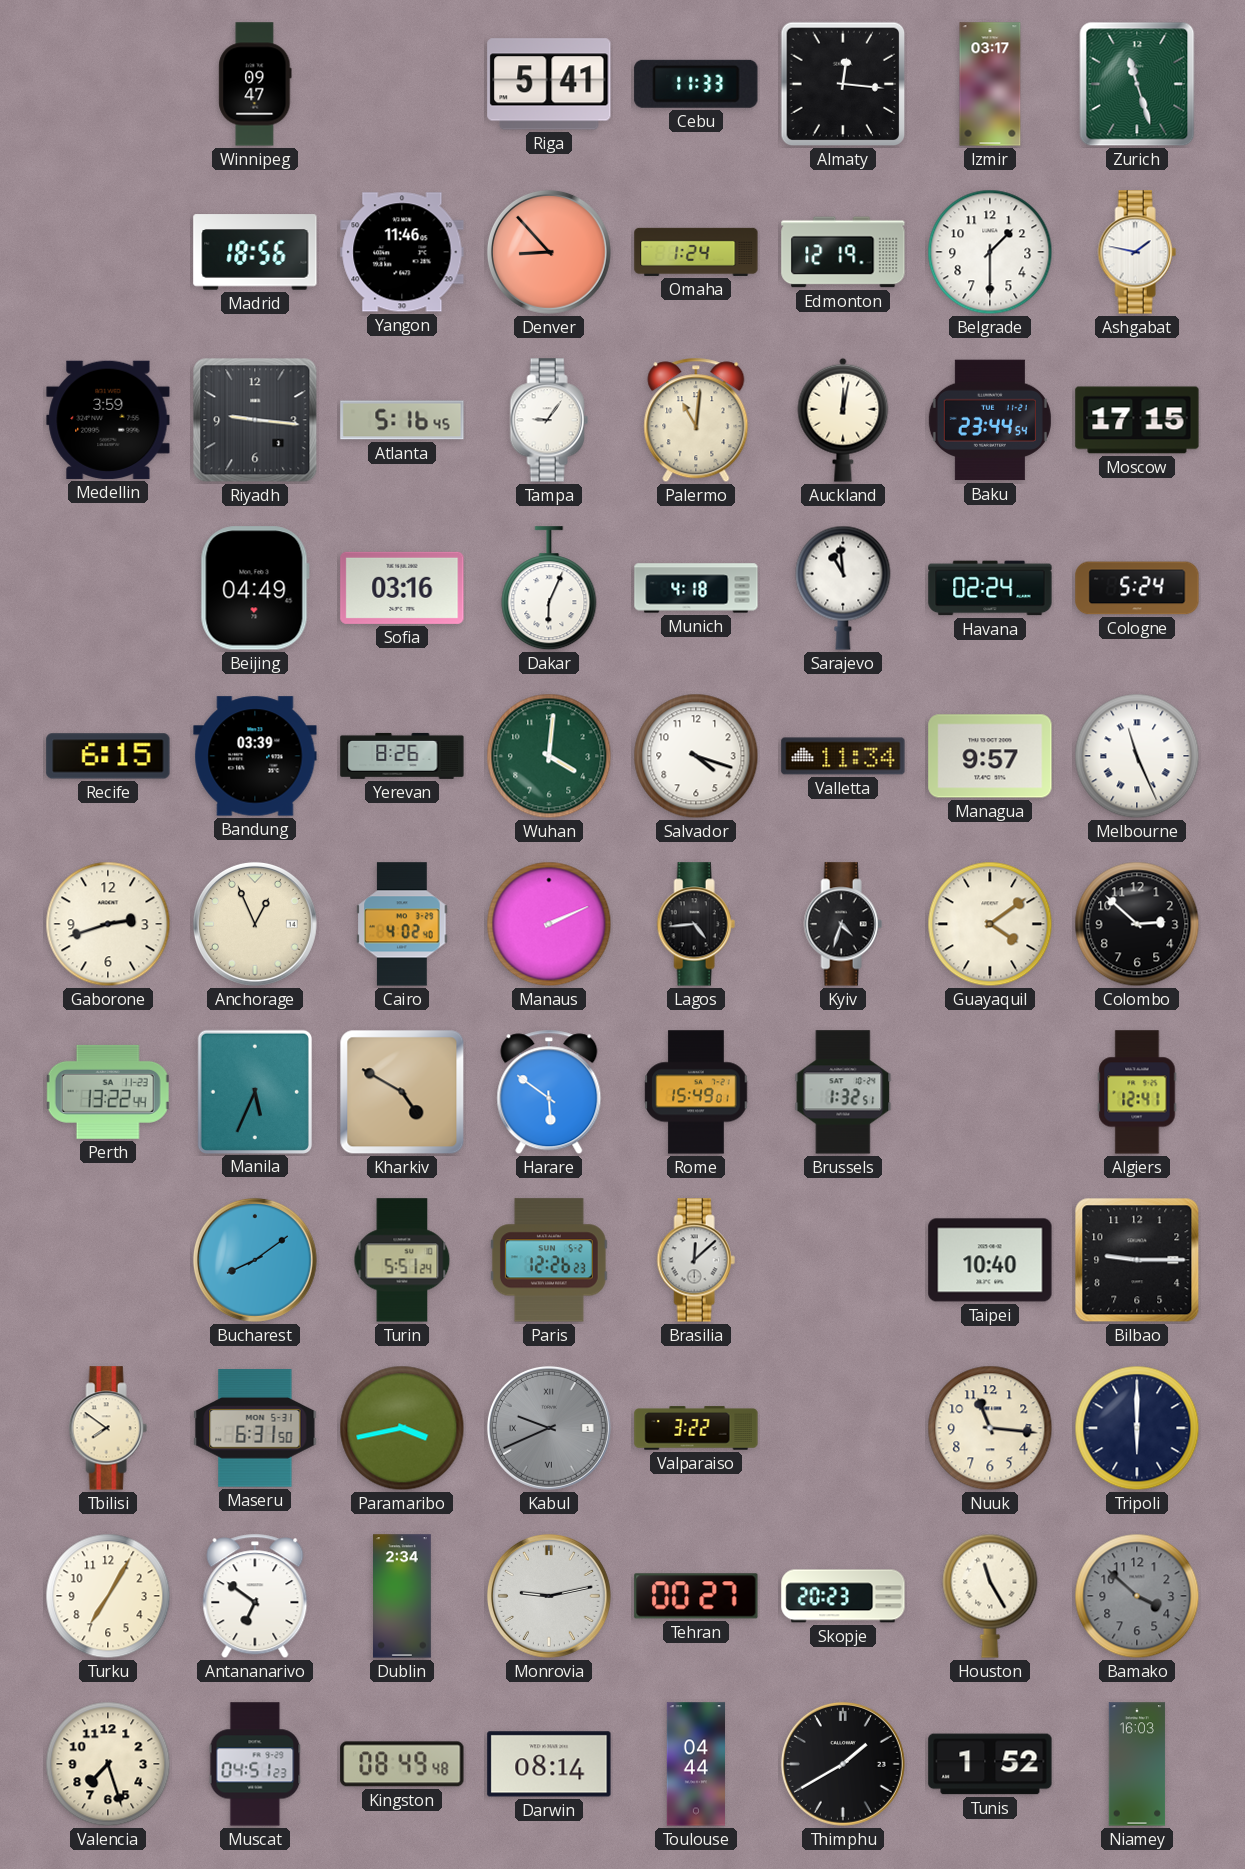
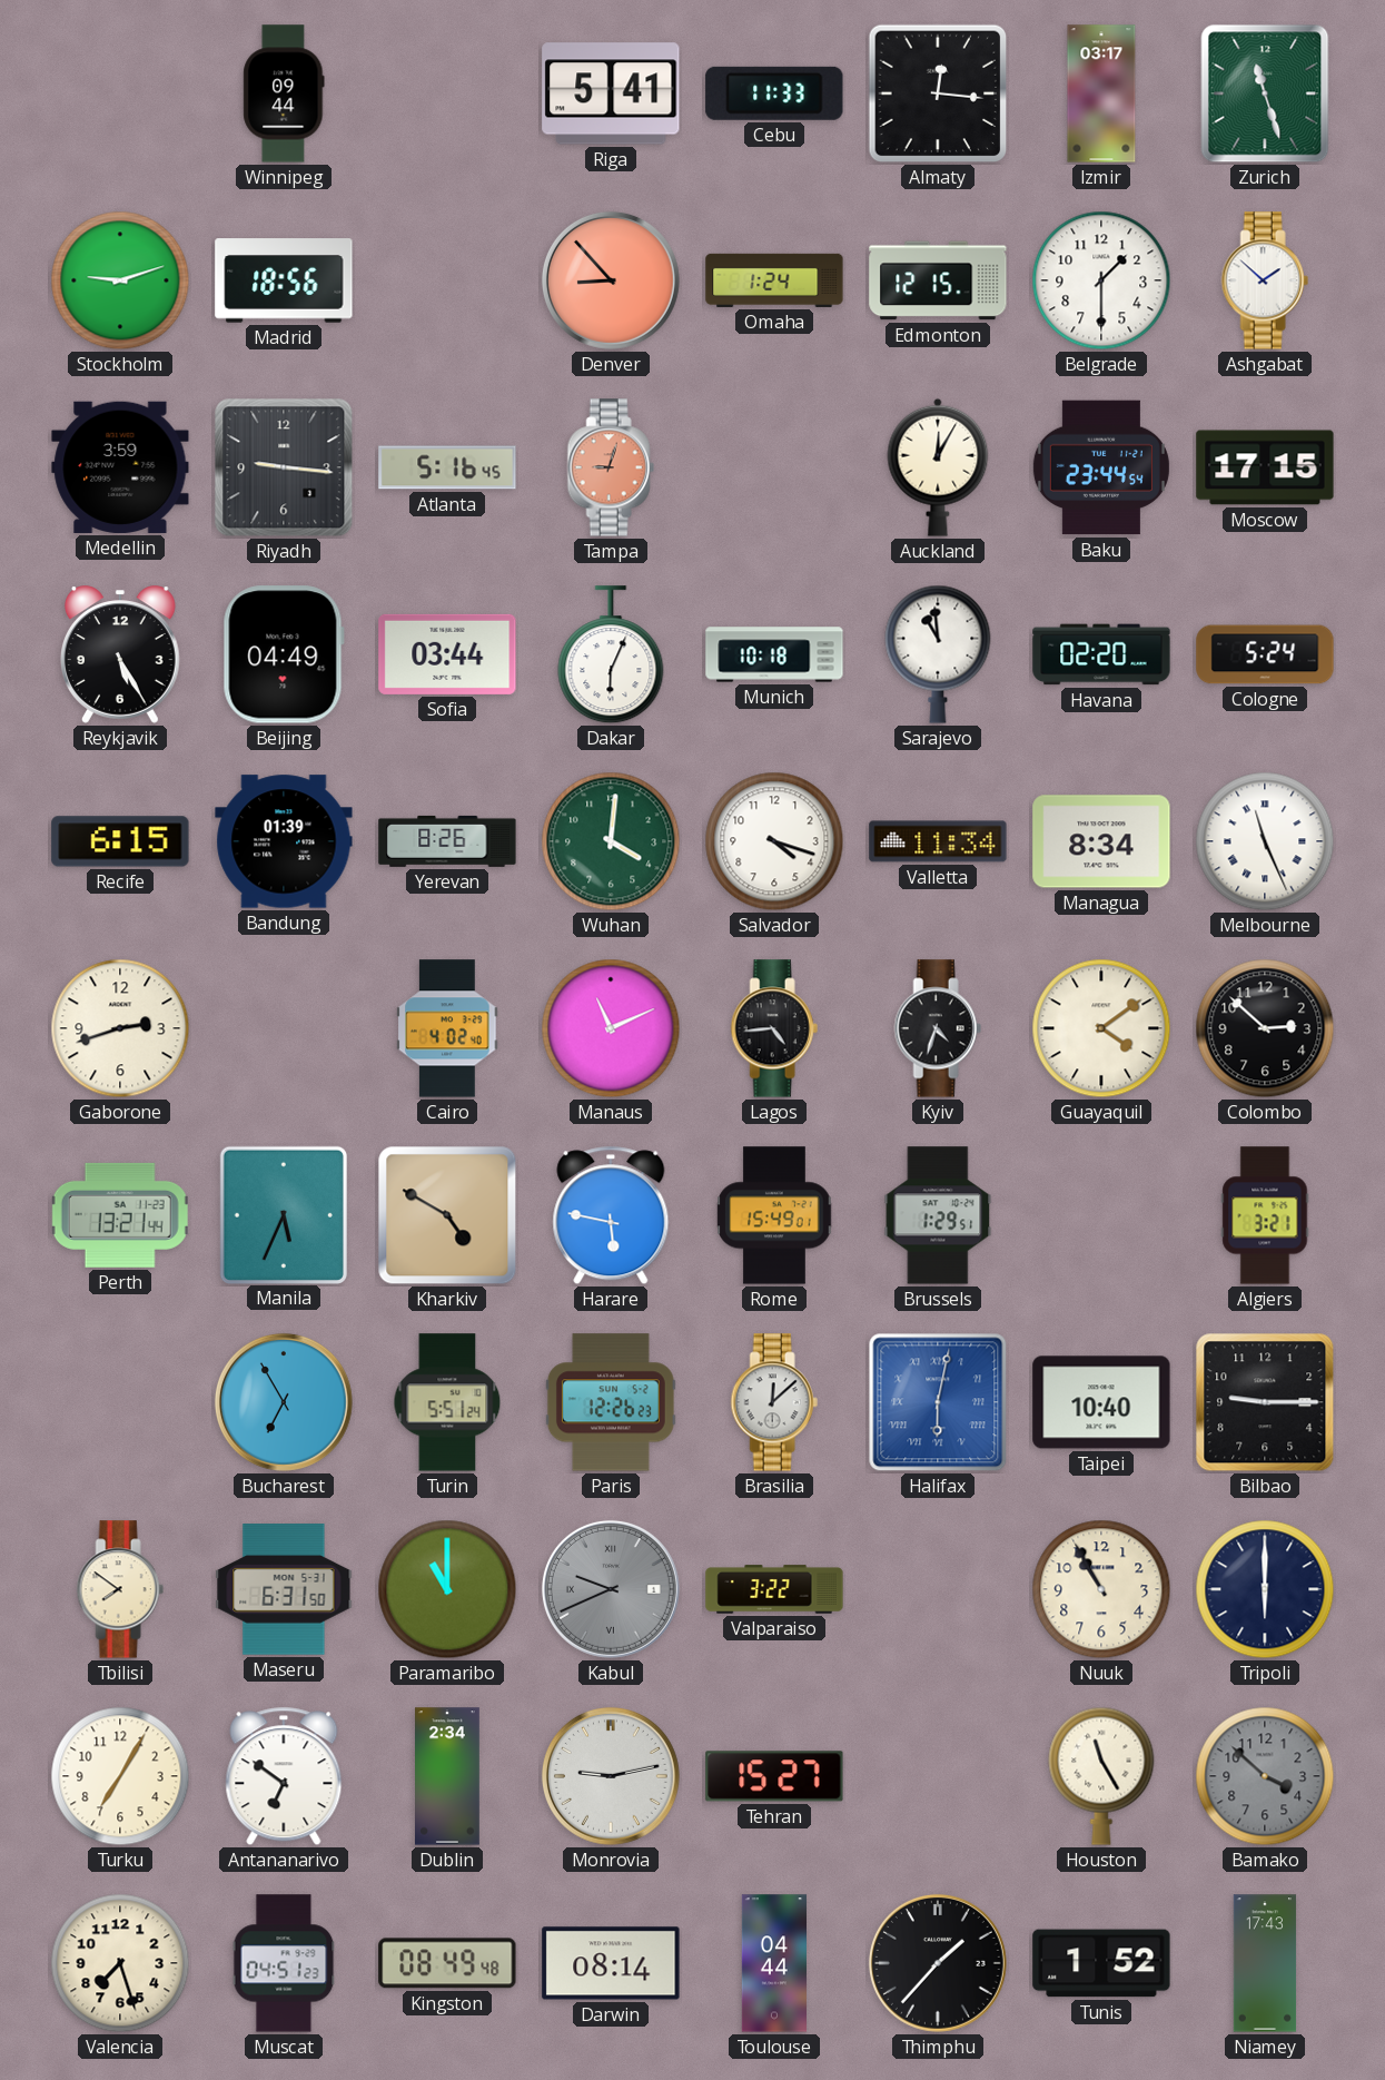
Winnipeg: 09:47 -> 09:44
Stockholm: none -> 9:12
Yangon: 11:46 -> none
Edmonton: 12:19 -> 12:15
Ashgabat: 1:47 -> 1:52
Tampa: 9:06 -> 9:03
Tampa dial: white -> salmon
Palermo: 11:01 -> none
Auckland: 12:02 -> 12:05
Reykjavik: none -> 5:25
Sofia: 03:16 -> 03:44
Munich: 4:18 -> 10:18
Havana: 02:24 -> 02:20
Bandung: 03:39 -> 01:39
Managua: 9:57 -> 8:34
Anchorage: 12:56 -> none
Manaus: 2:11 -> 11:11
Perth: 13:22 -> 13:21
Harare: 5:51 -> 5:47
Brussels: 1:32 -> 1:29
Algiers: 12:41 -> 3:21
Bucharest: 8:09 -> 6:55
Halifax: none -> 6:02
Paramaribo: 3:43 -> 11:00
Nuuk: 11:16 -> 10:55
Tehran: 00:27 -> 15:27
Skopje: 20:23 -> none
Thimphu: 1:40 -> 1:37
Niamey: 16:03 -> 17:43
